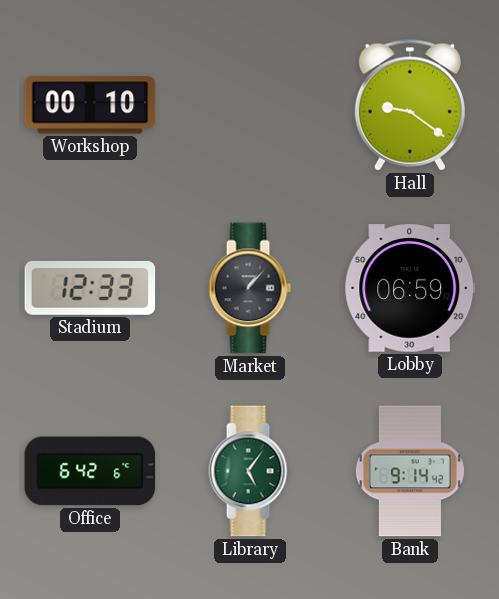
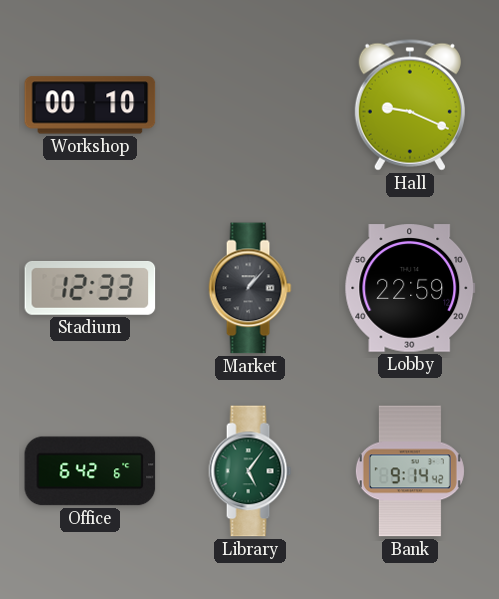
Hall: 9:21 -> 9:19
Lobby: 06:59 -> 22:59
